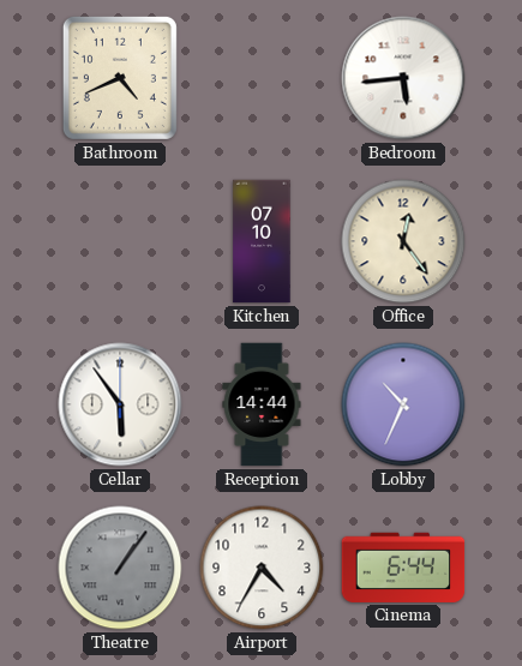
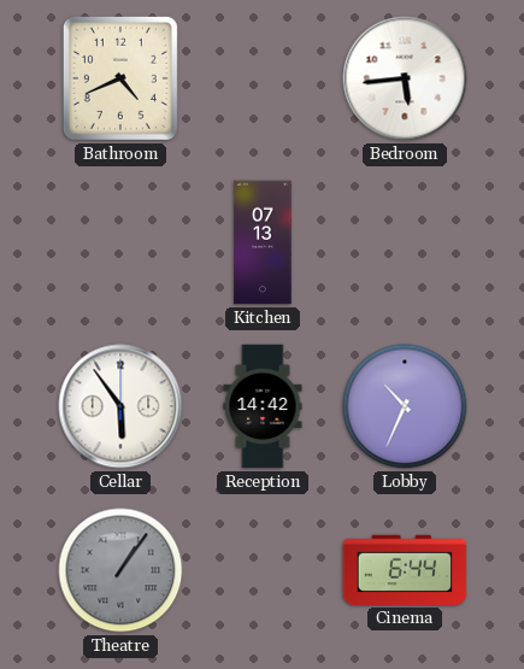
Kitchen: 07:10 -> 07:13
Office: 12:24 -> none
Reception: 14:44 -> 14:42
Airport: 4:35 -> none
